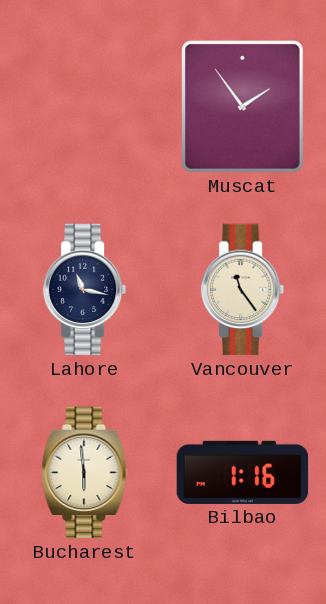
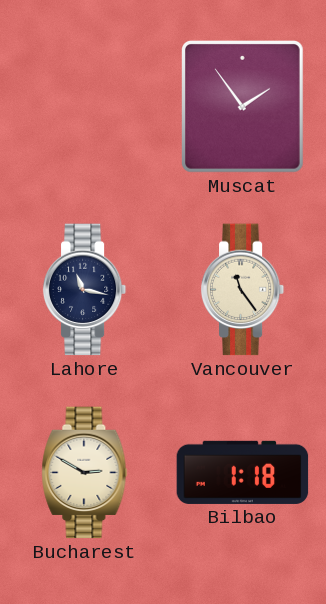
Bucharest: 5:59 -> 2:50
Bilbao: 1:16 -> 1:18
